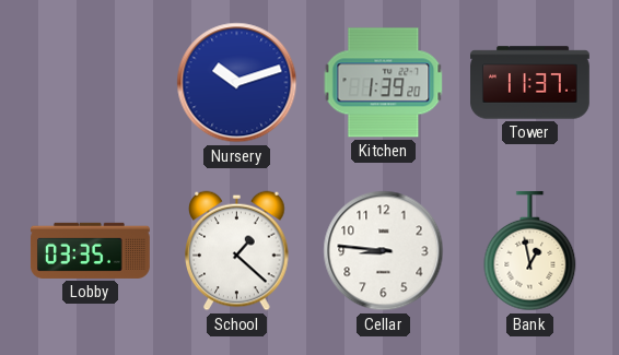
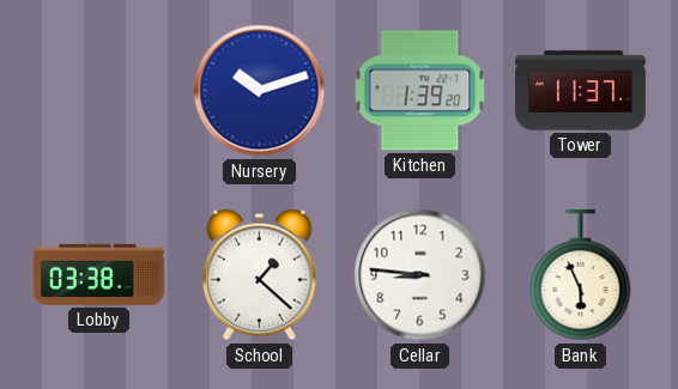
Lobby: 03:35 -> 03:38
Bank: 12:58 -> 5:56
